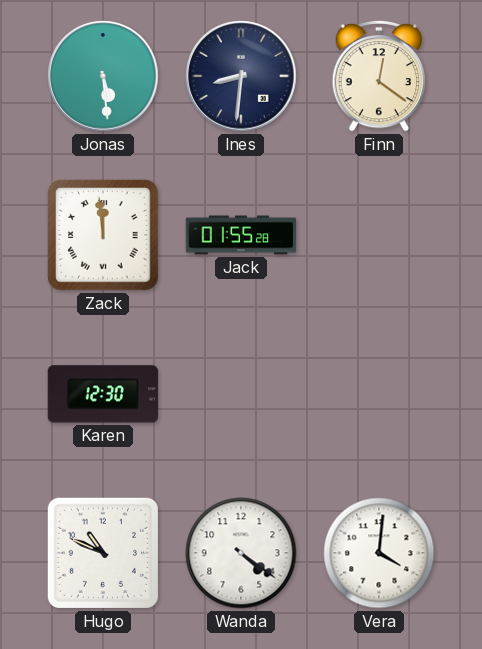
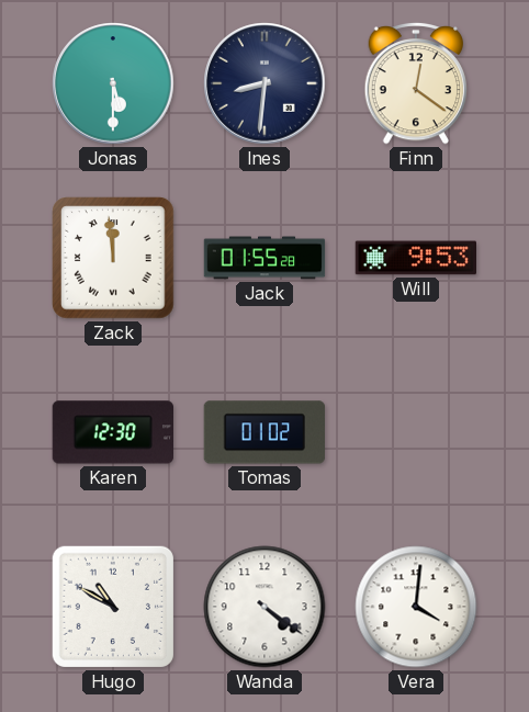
Jonas: 5:29 -> 5:30
Will: none -> 9:53
Tomas: none -> 01:02
Hugo: 10:49 -> 10:50
